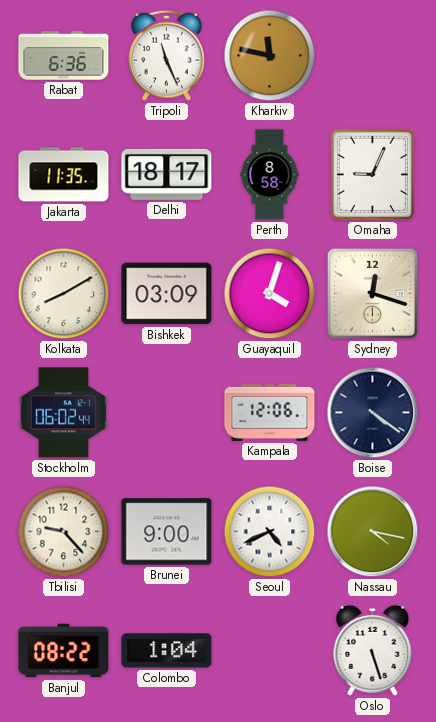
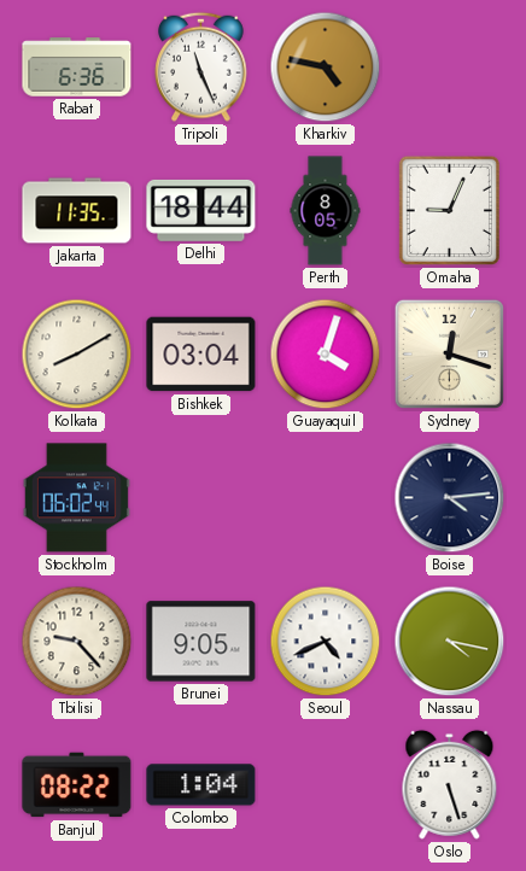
Kharkiv: 11:47 -> 4:47
Delhi: 18:17 -> 18:44
Perth: 8:58 -> 8:05
Bishkek: 03:09 -> 03:04
Kampala: 12:06 -> none
Boise: 4:21 -> 4:14
Brunei: 9:00 -> 9:05
